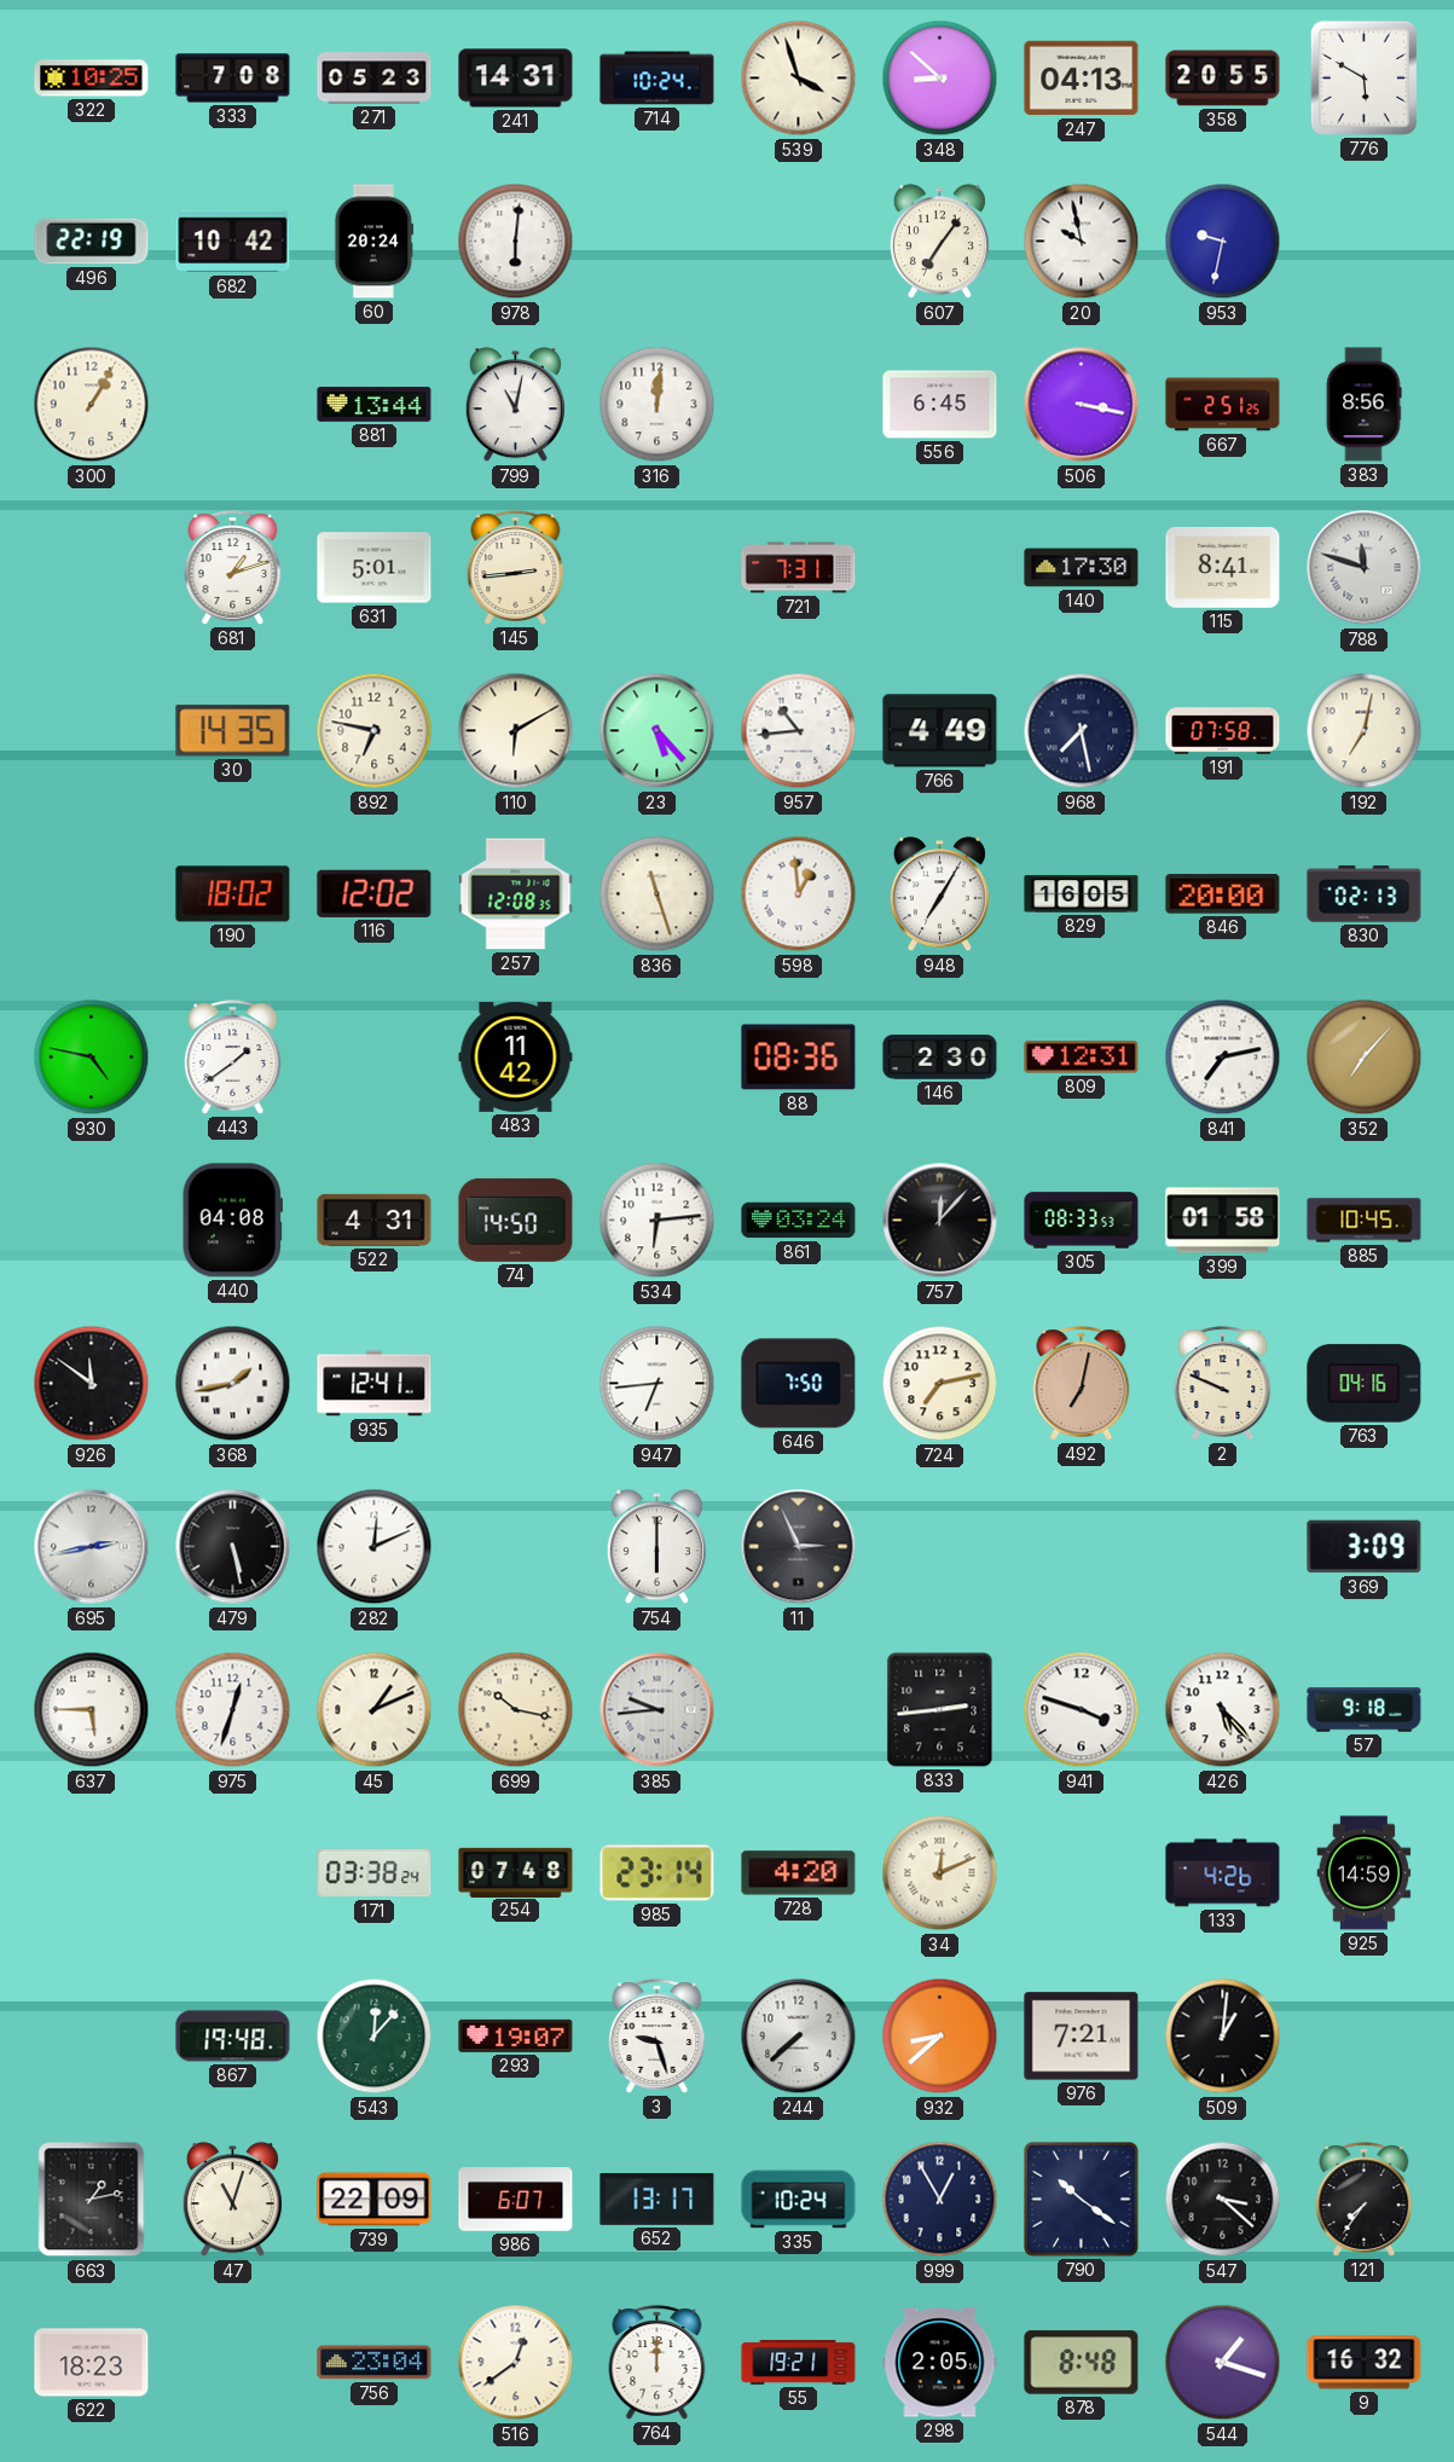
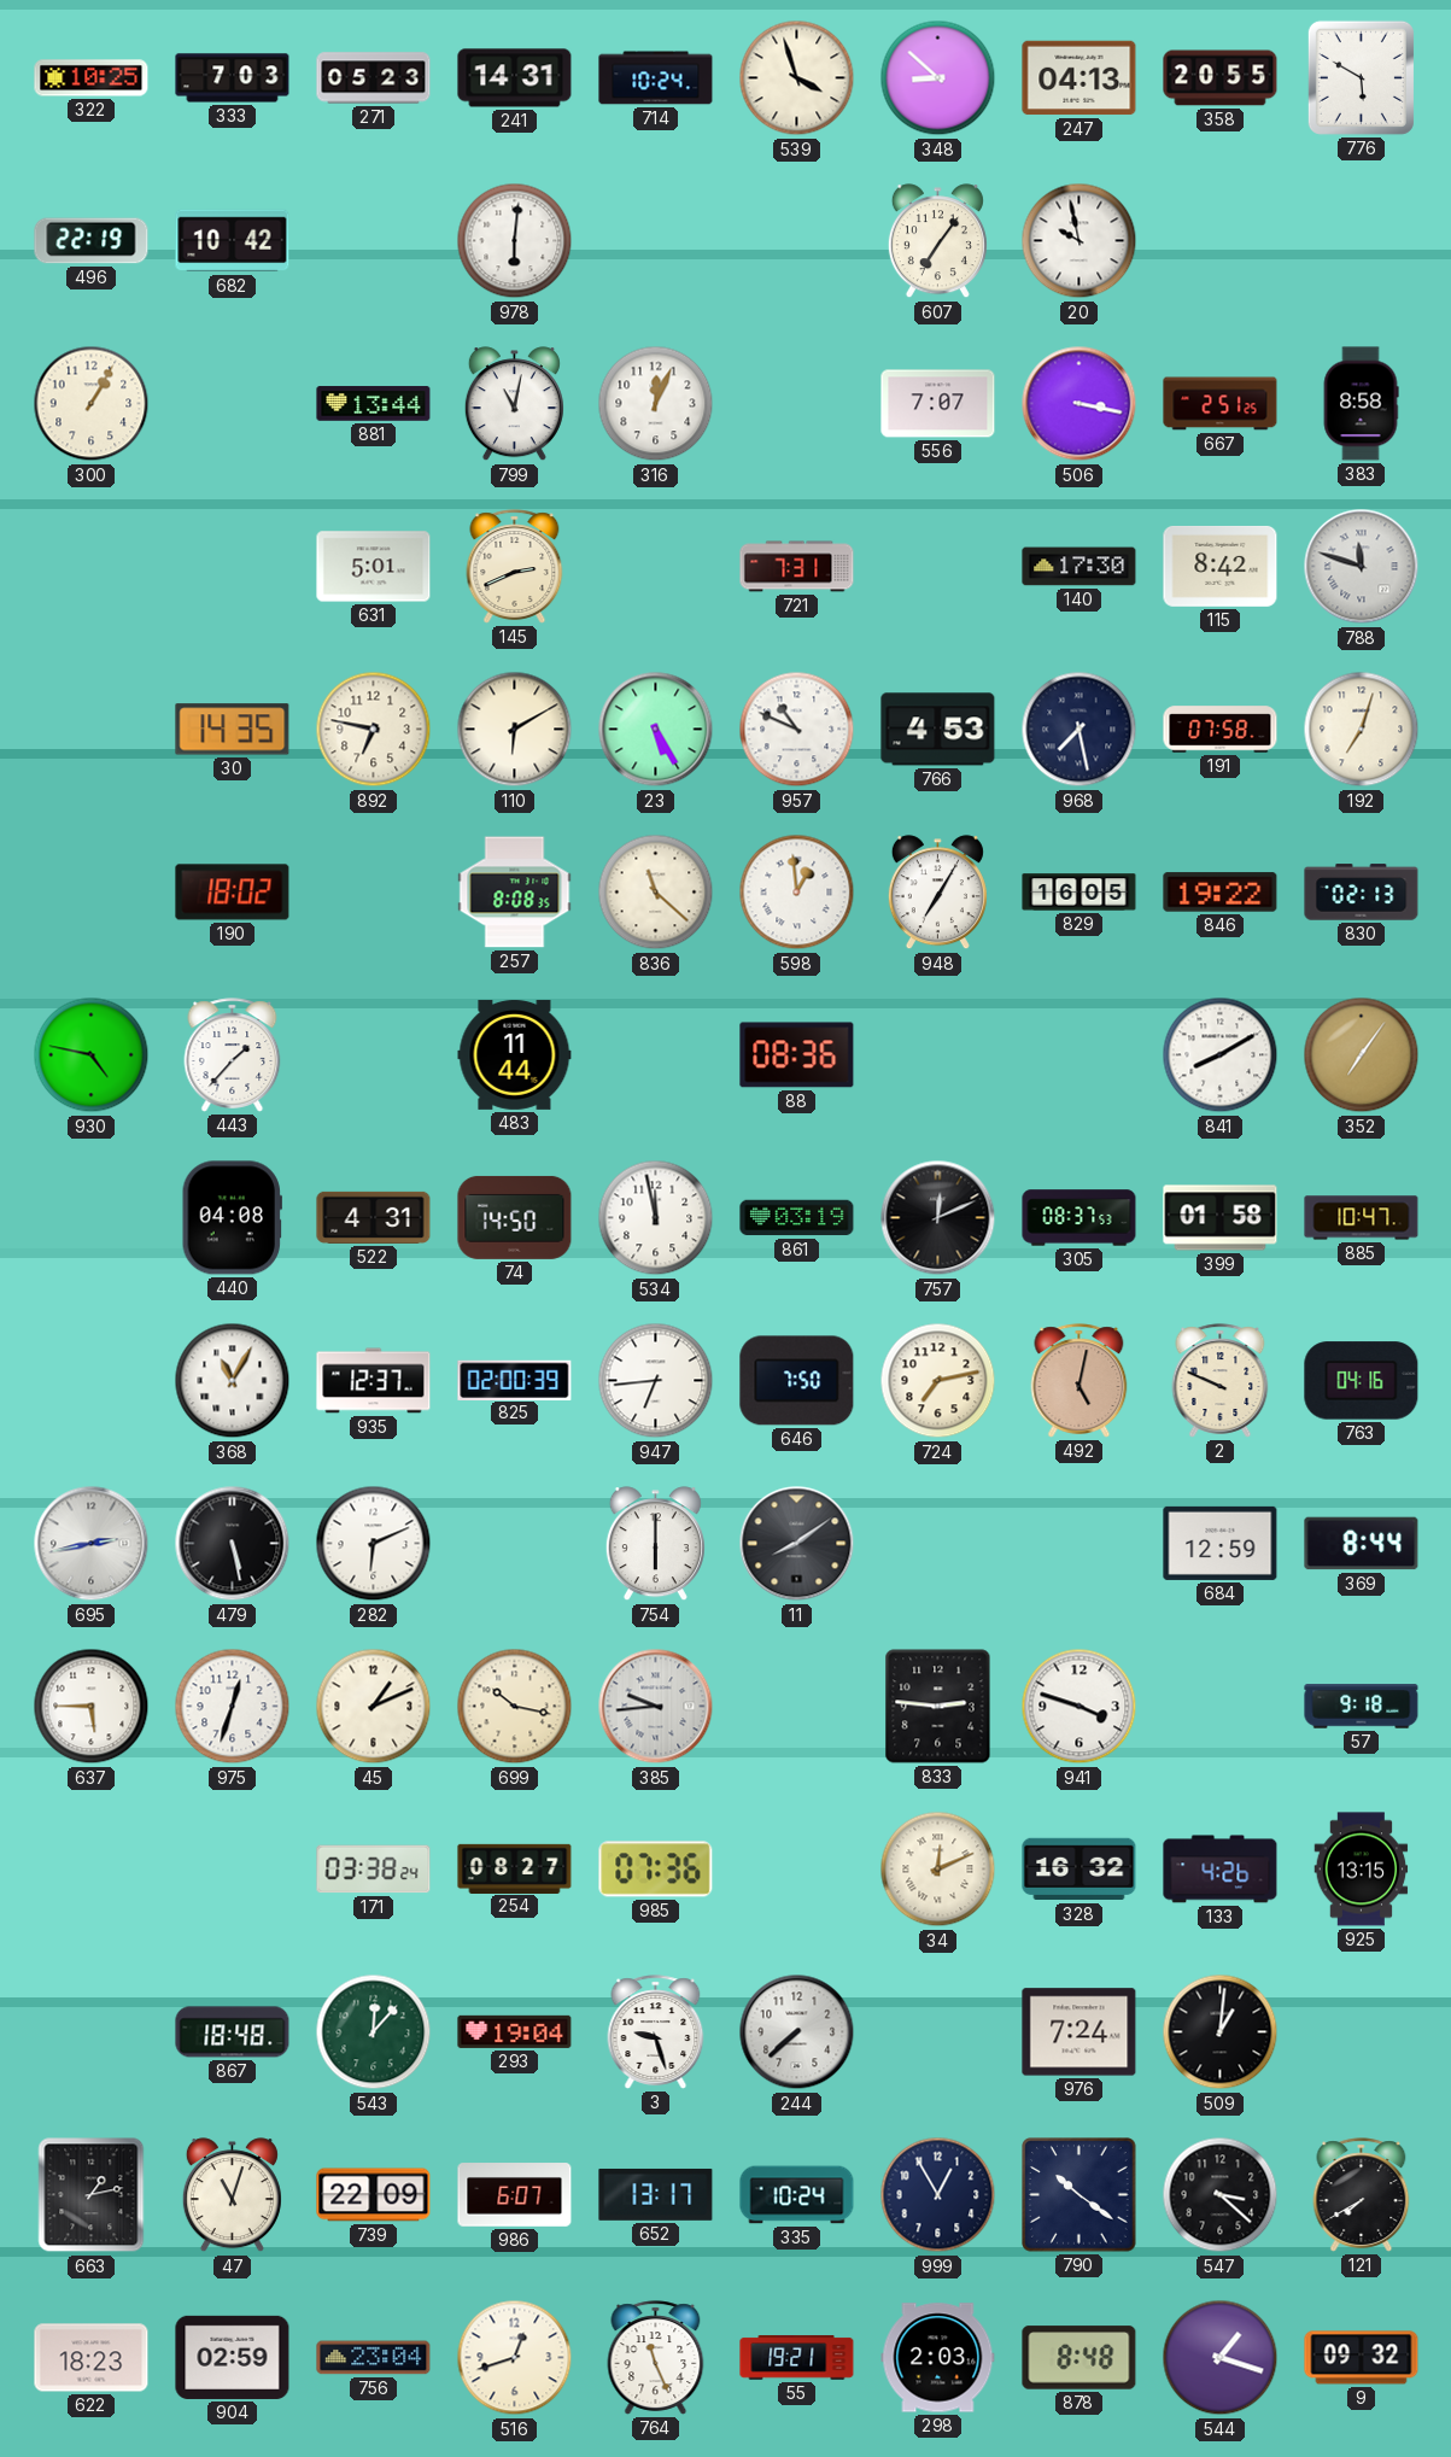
333: 7:08 -> 7:03
60: 20:24 -> none
953: 9:32 -> none
316: 12:01 -> 12:04
556: 6:45 -> 7:07
383: 8:56 -> 8:58
681: 1:12 -> none
145: 2:44 -> 2:41
115: 8:41 -> 8:42
23: 5:23 -> 5:25
957: 10:44 -> 10:49
766: 4:49 -> 4:53
192: 7:02 -> 7:03
116: 12:02 -> none
257: 12:08 -> 8:08
836: 11:27 -> 11:22
846: 20:00 -> 19:22
443: 1:39 -> 1:37
483: 11:42 -> 11:44
146: 2:30 -> none
809: 12:31 -> none
841: 7:13 -> 8:10
352: 7:07 -> 7:06
534: 6:14 -> 11:58
861: 03:24 -> 03:19
757: 12:07 -> 12:11
305: 08:33 -> 08:37
885: 10:45 -> 10:47
926: 11:51 -> none
368: 1:43 -> 11:05
935: 12:41 -> 12:37
825: none -> 02:00
492: 7:02 -> 5:02
282: 12:11 -> 6:11
11: 2:56 -> 8:09
684: none -> 12:59
369: 3:09 -> 8:44
833: 2:44 -> 2:46
426: 5:23 -> none
254: 07:48 -> 08:27
985: 23:14 -> 07:36
728: 4:20 -> none
328: none -> 16:32
925: 14:59 -> 13:15
867: 19:48 -> 18:48
293: 19:07 -> 19:04
932: 8:38 -> none
976: 7:21 -> 7:24
121: 7:36 -> 7:40
904: none -> 02:59
516: 12:39 -> 12:42
764: 12:00 -> 11:26
298: 2:05 -> 2:03
9: 16:32 -> 09:32
